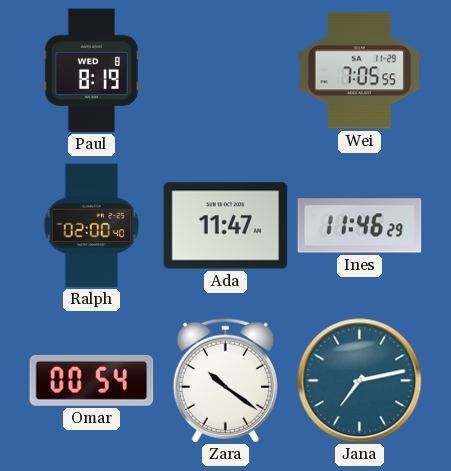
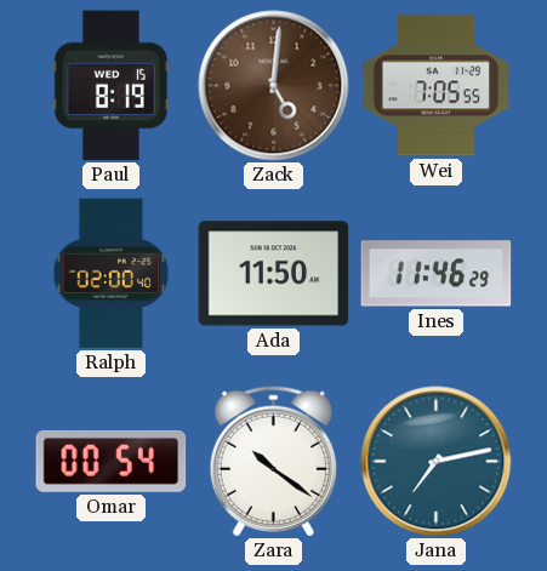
Paul date: WED 8 -> WED 15
Zack: none -> 5:01
Ada: 11:47 -> 11:50
